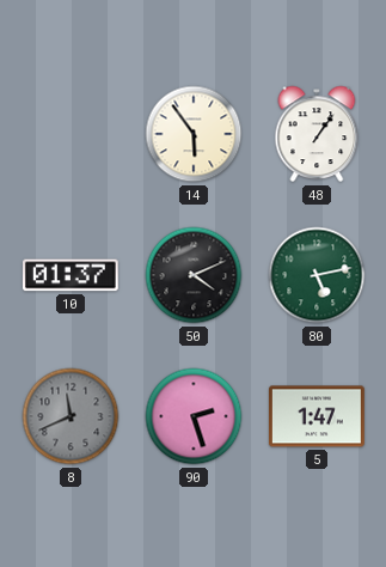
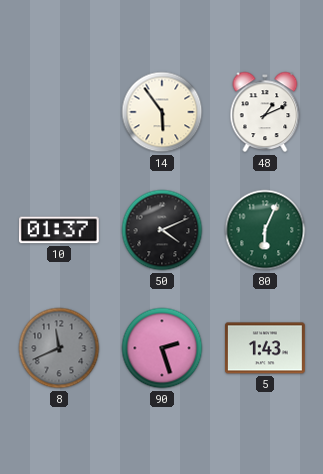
48: 1:06 -> 1:11
80: 5:13 -> 6:04
5: 1:47 -> 1:43
